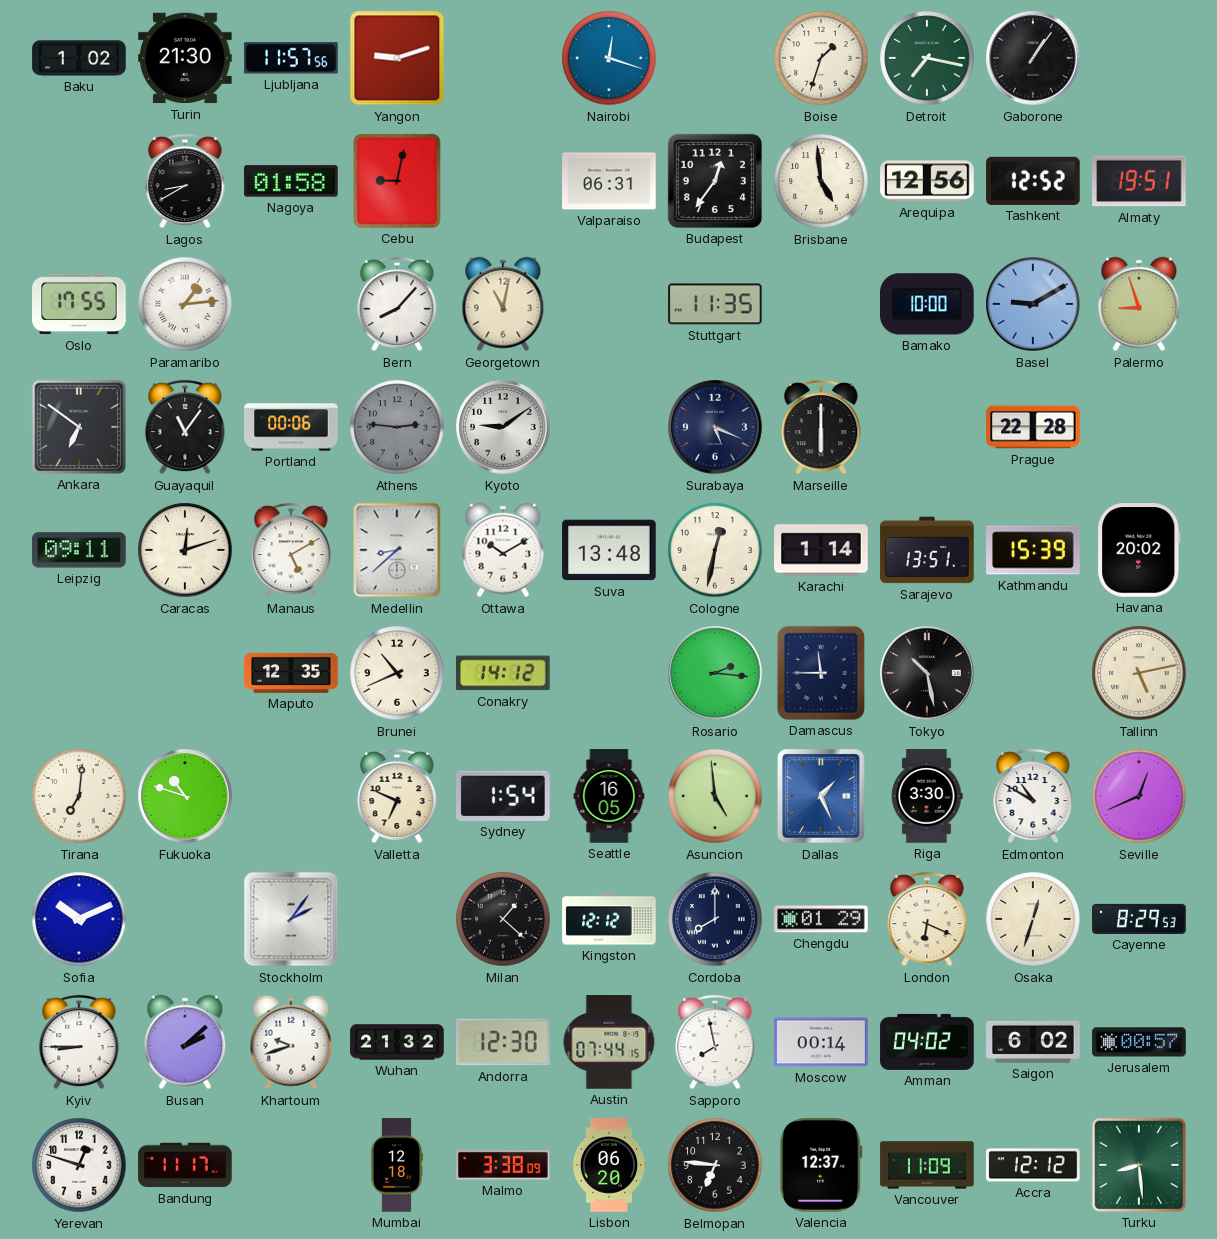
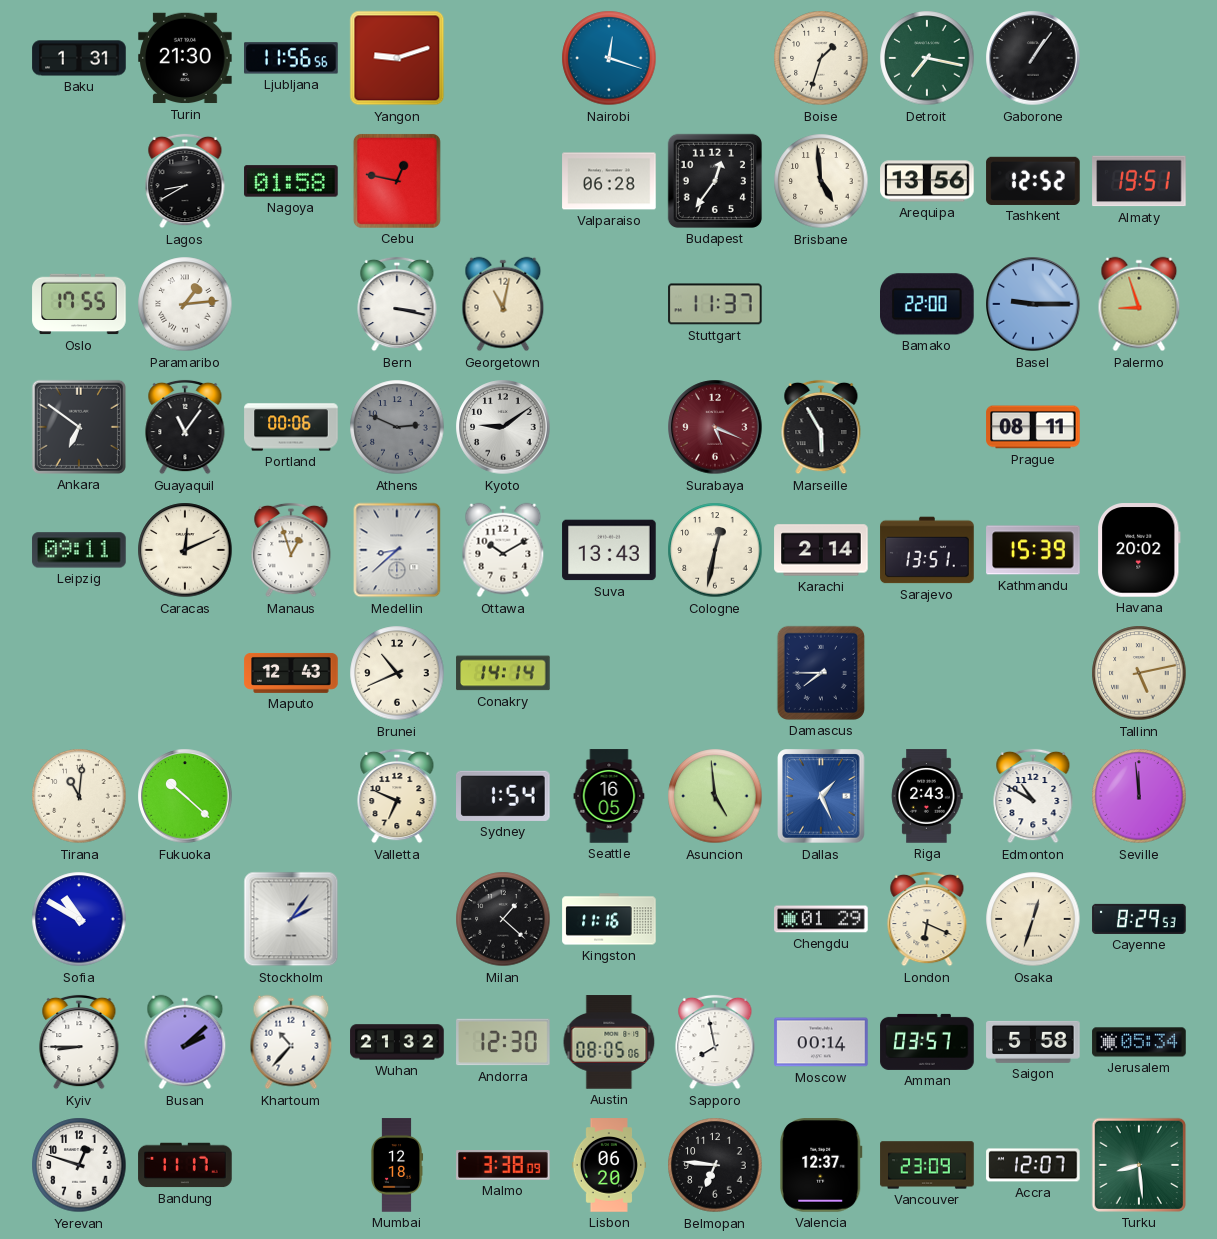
Baku: 1:02 -> 1:31
Ljubljana: 11:57 -> 11:56
Cebu: 9:02 -> 12:47
Valparaiso: 06:31 -> 06:28
Arequipa: 12:56 -> 13:56
Bern: 8:07 -> 3:17
Stuttgart: 11:35 -> 11:37
Bamako: 10:00 -> 22:00
Basel: 9:10 -> 9:15
Athens: 2:46 -> 2:49
Surabaya dial: navy -> burgundy
Marseille: 6:00 -> 5:55
Prague: 22:28 -> 08:11
Caracas: 12:12 -> 12:11
Manaus: 5:10 -> 12:57
Suva: 13:48 -> 13:43
Karachi: 1:14 -> 2:14
Maputo: 12:35 -> 12:43
Conakry: 14:12 -> 14:14
Rosario: 2:16 -> none
Damascus: 11:45 -> 7:45
Tokyo: 10:28 -> none
Tirana: 7:01 -> 11:01
Fukuoka: 10:48 -> 10:22
Riga: 3:30 -> 2:43
Seville: 12:41 -> 11:59
Sofia: 10:11 -> 10:50
Kingston: 12:12 -> 11:16
Cordoba: 8:00 -> none
Khartoum: 9:42 -> 10:37
Austin: 07:44 -> 08:05
Amman: 04:02 -> 03:57
Saigon: 6:02 -> 5:58
Jerusalem: 00:57 -> 05:34
Vancouver: 11:09 -> 23:09
Accra: 12:12 -> 12:07
